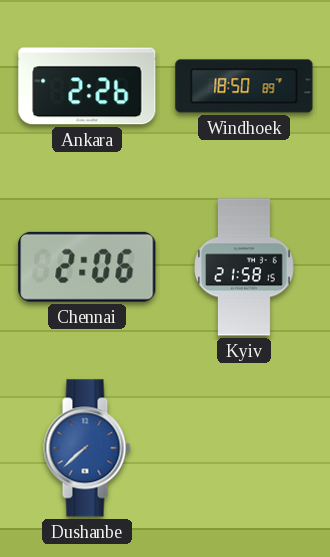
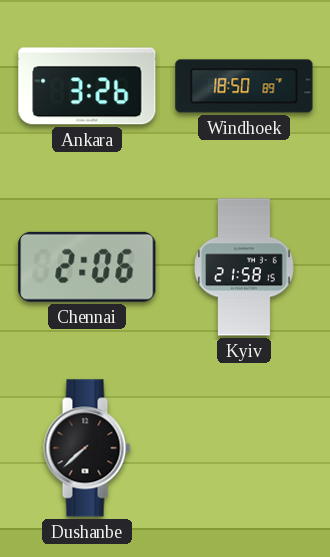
Ankara: 2:26 -> 3:26
Dushanbe dial: blue -> black
